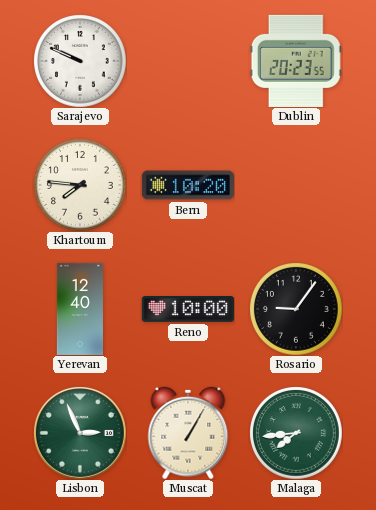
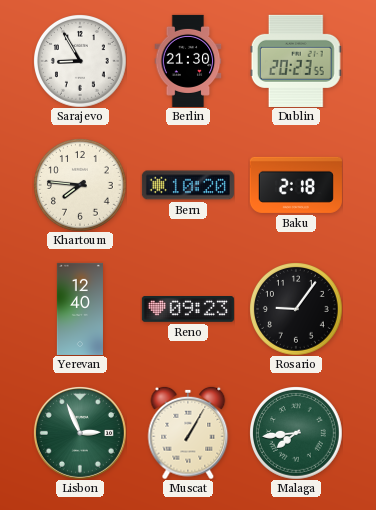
Sarajevo: 9:49 -> 8:55
Berlin: none -> 21:30
Baku: none -> 2:18
Reno: 10:00 -> 09:23
